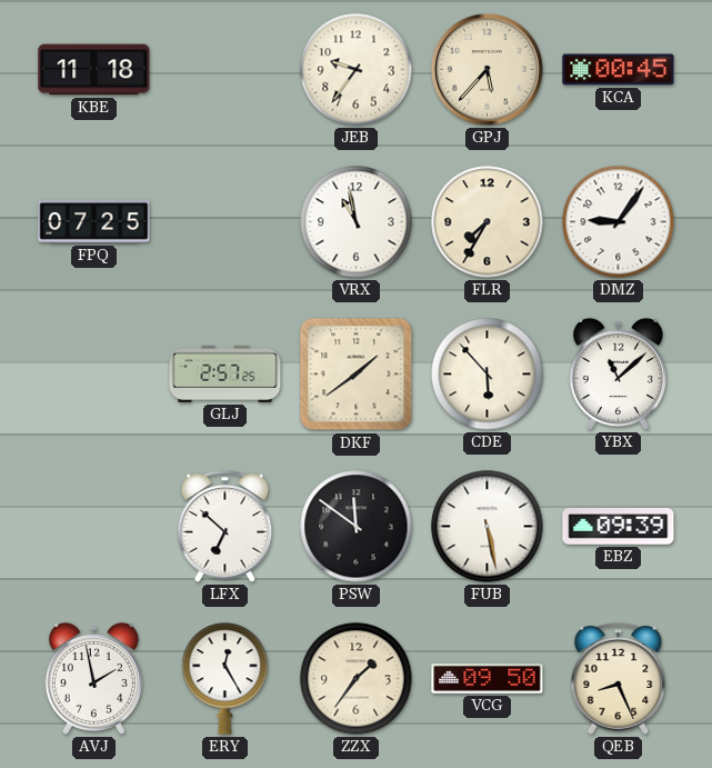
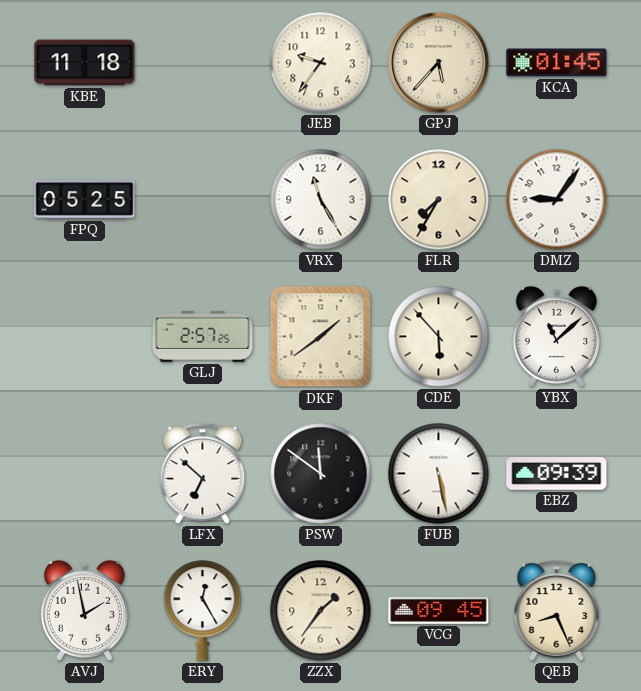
KCA: 00:45 -> 01:45
FPQ: 07:25 -> 05:25
VRX: 10:58 -> 11:25
VCG: 09:50 -> 09:45
